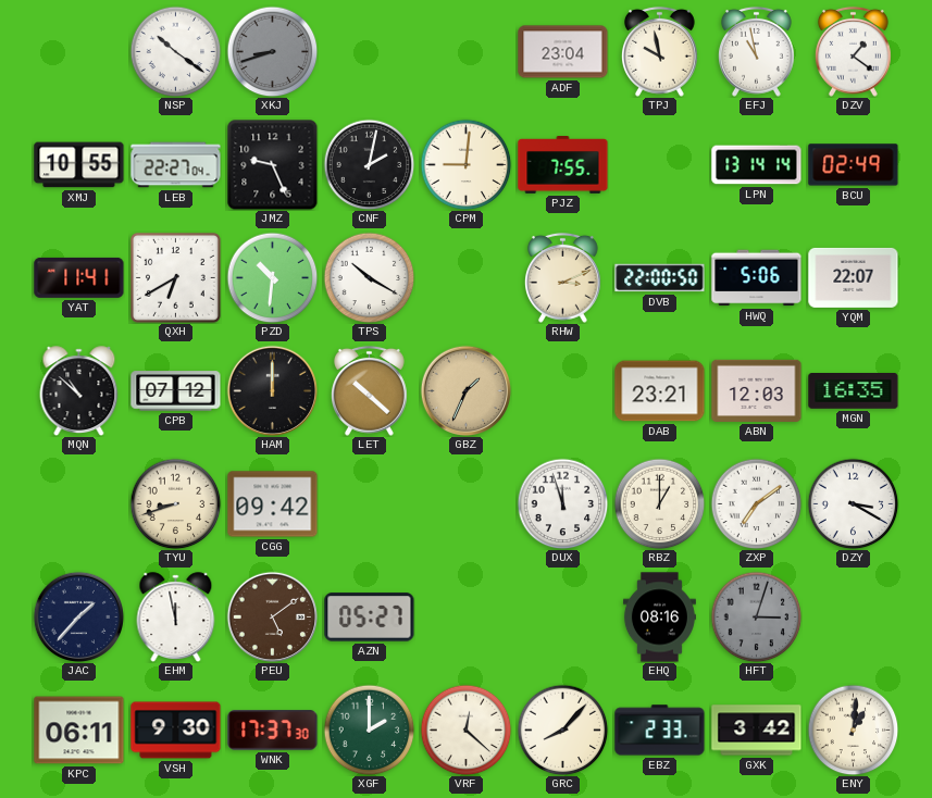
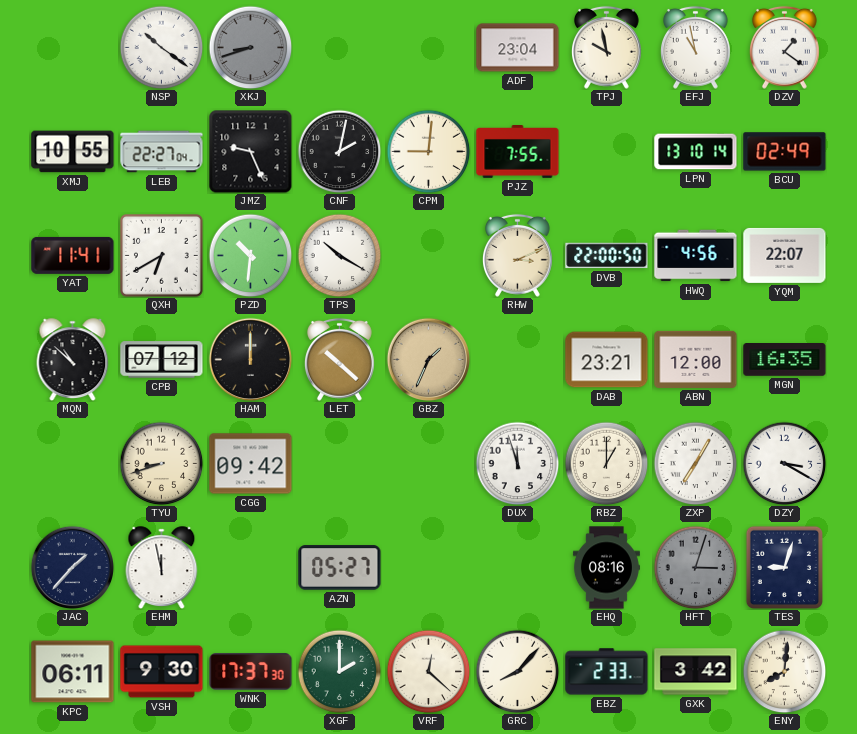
LPN: 13:14 -> 13:10
HWQ: 5:06 -> 4:56
ABN: 12:03 -> 12:00
ZXP: 7:09 -> 7:05
PEU: 5:09 -> none
TES: none -> 9:03
ENY: 1:01 -> 8:01
